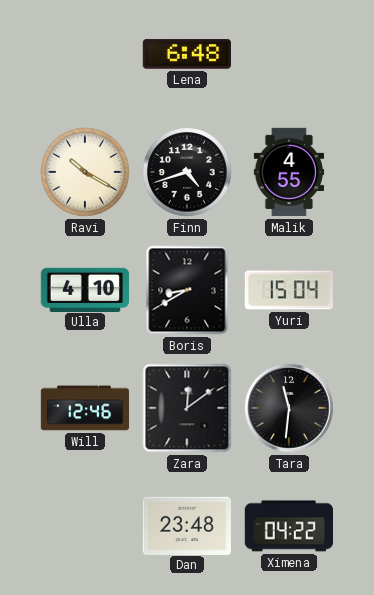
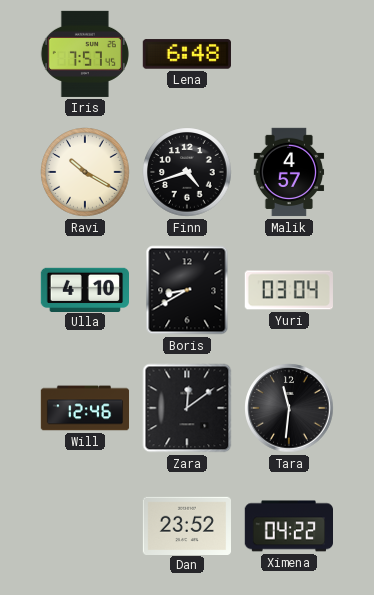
Iris: none -> 7:57
Malik: 4:55 -> 4:57
Yuri: 15:04 -> 03:04
Dan: 23:48 -> 23:52
